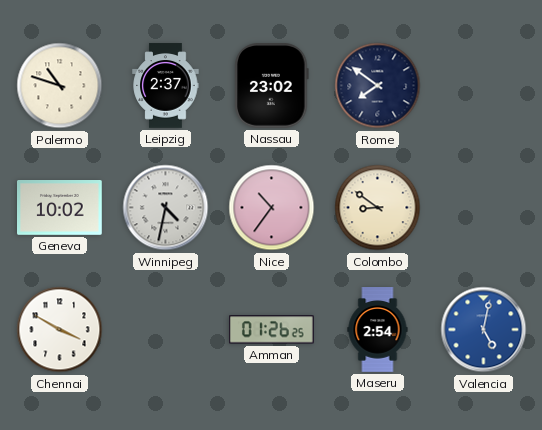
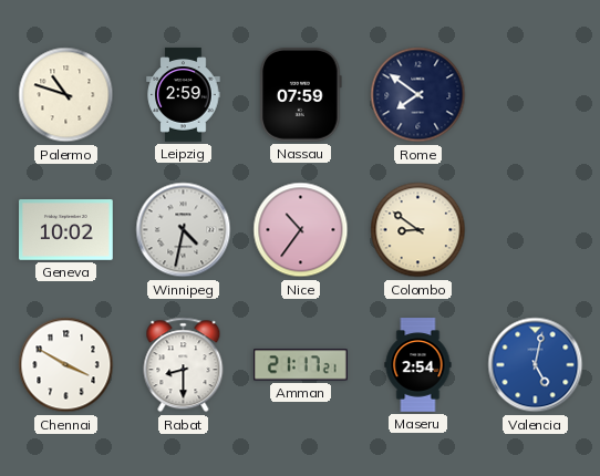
Leipzig: 2:37 -> 2:59
Nassau: 23:02 -> 07:59
Rabat: none -> 8:30
Amman: 01:26 -> 21:17
